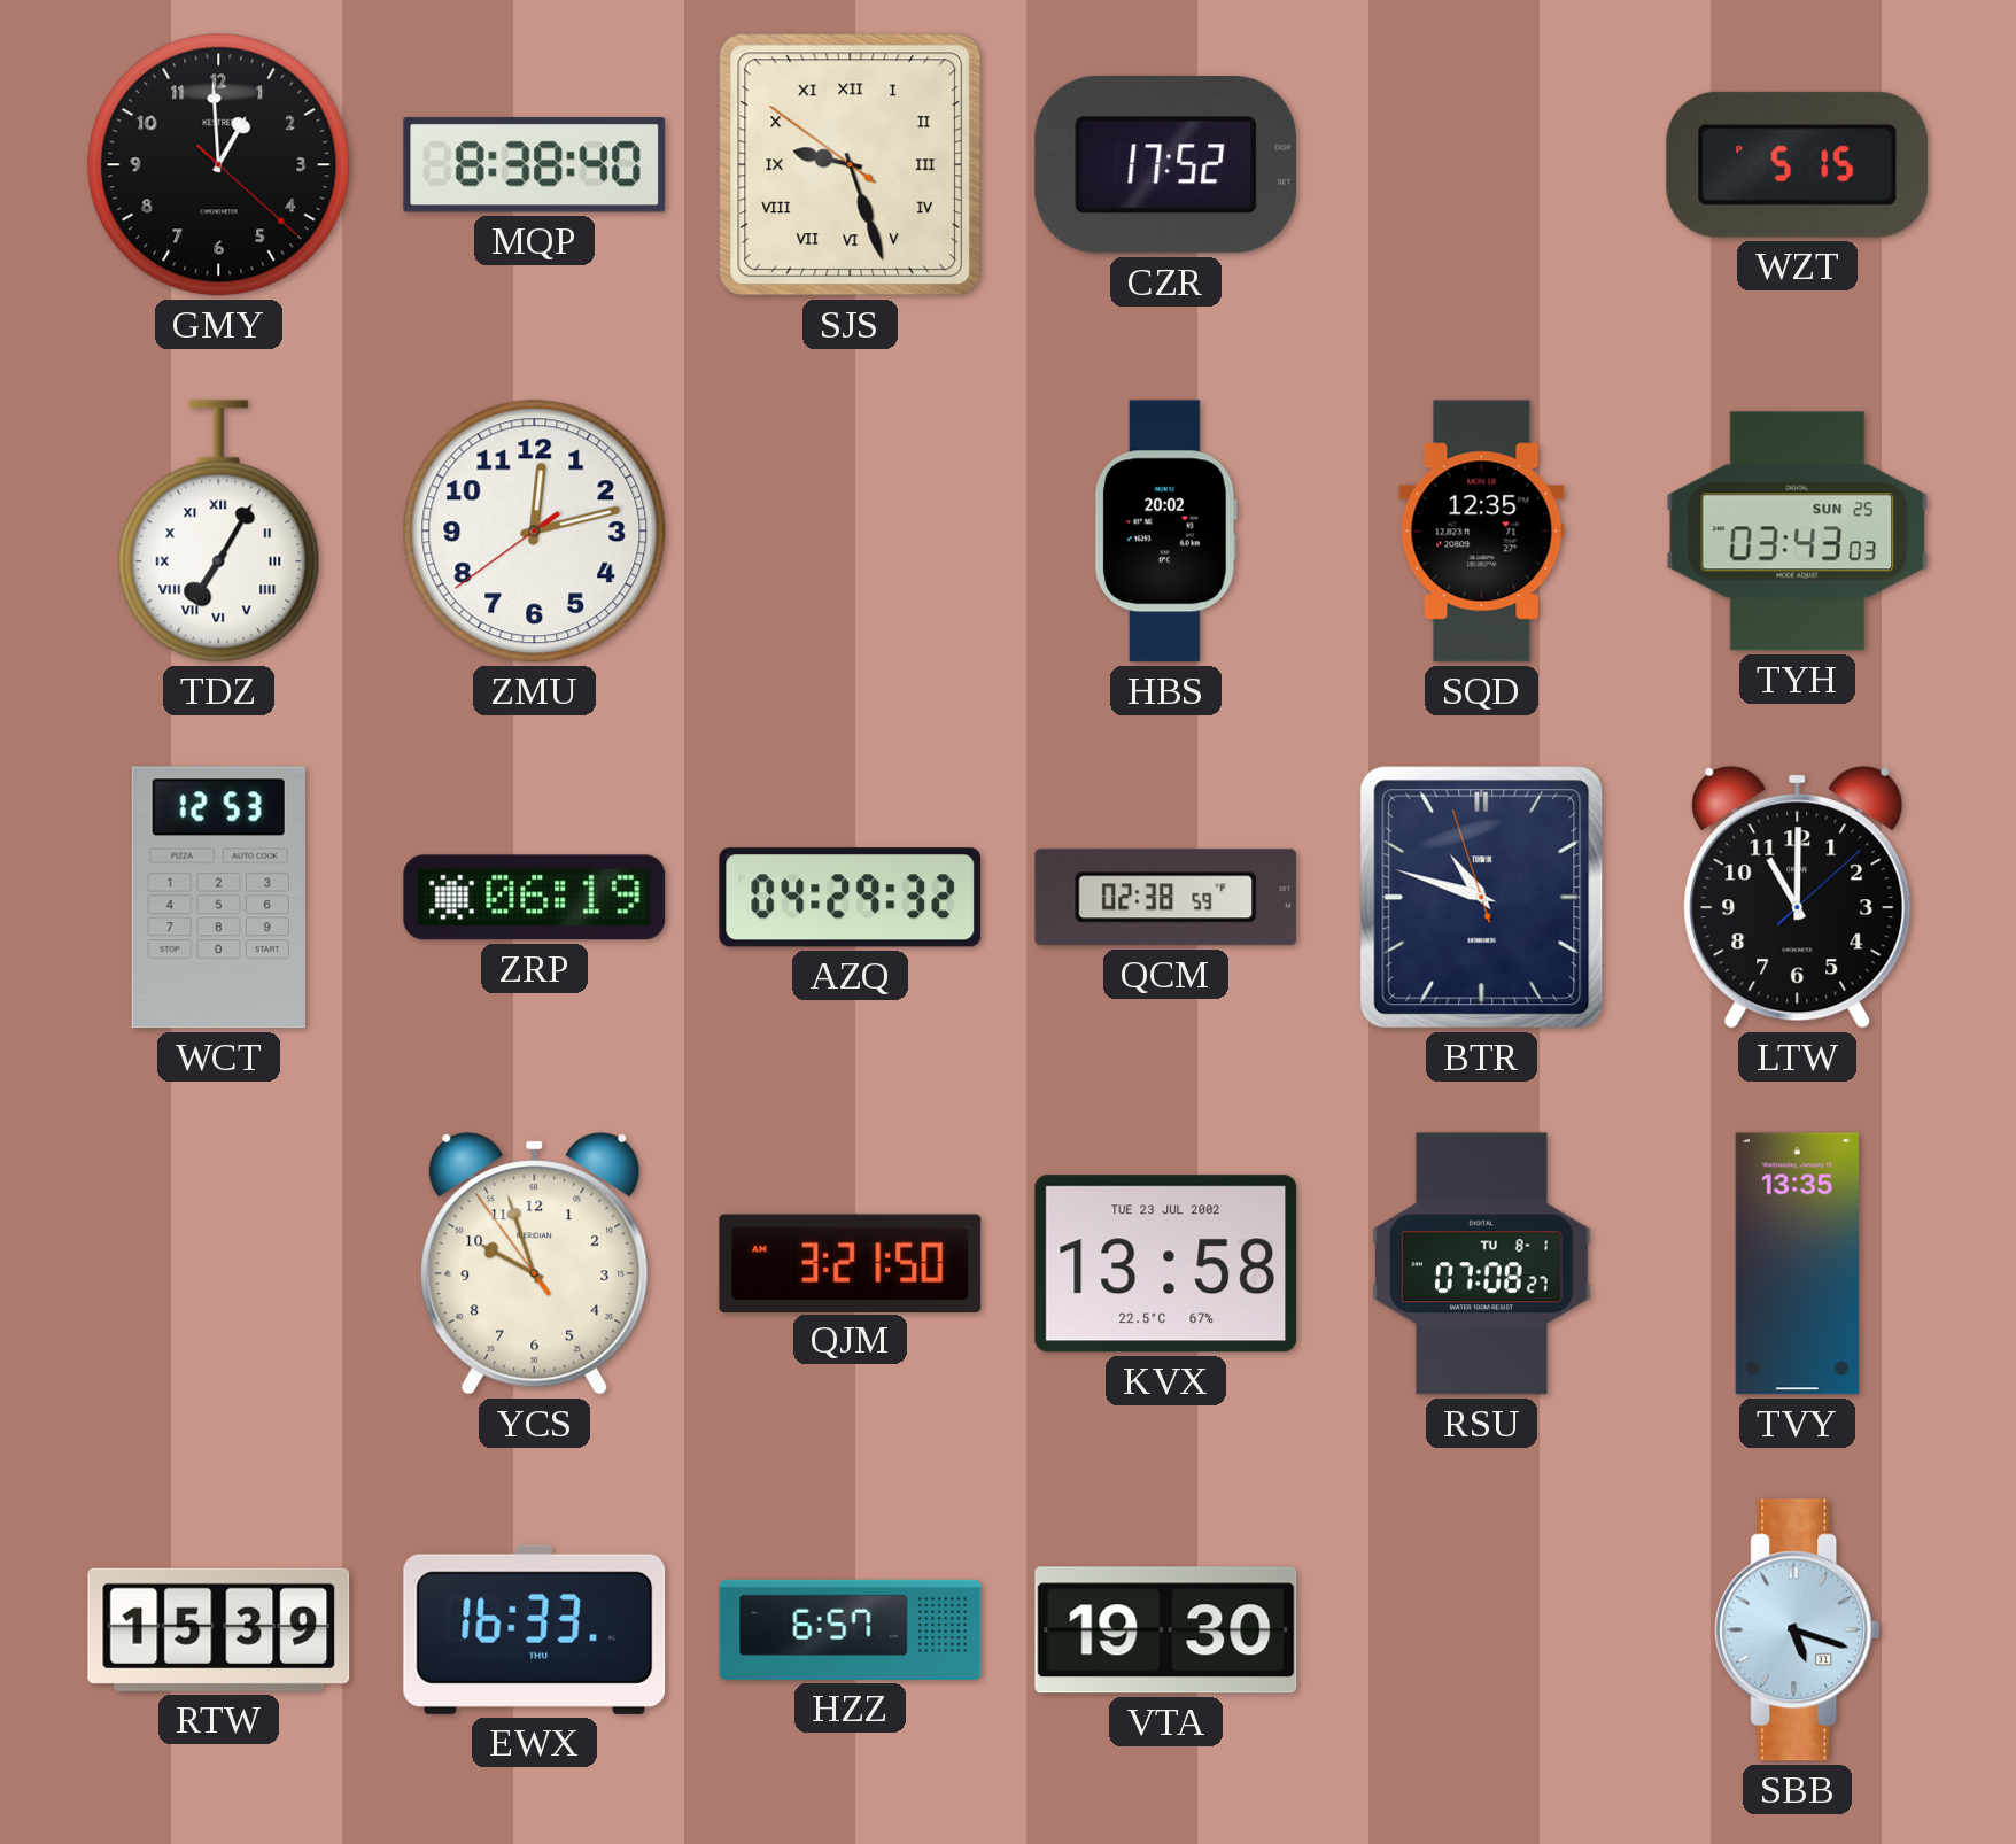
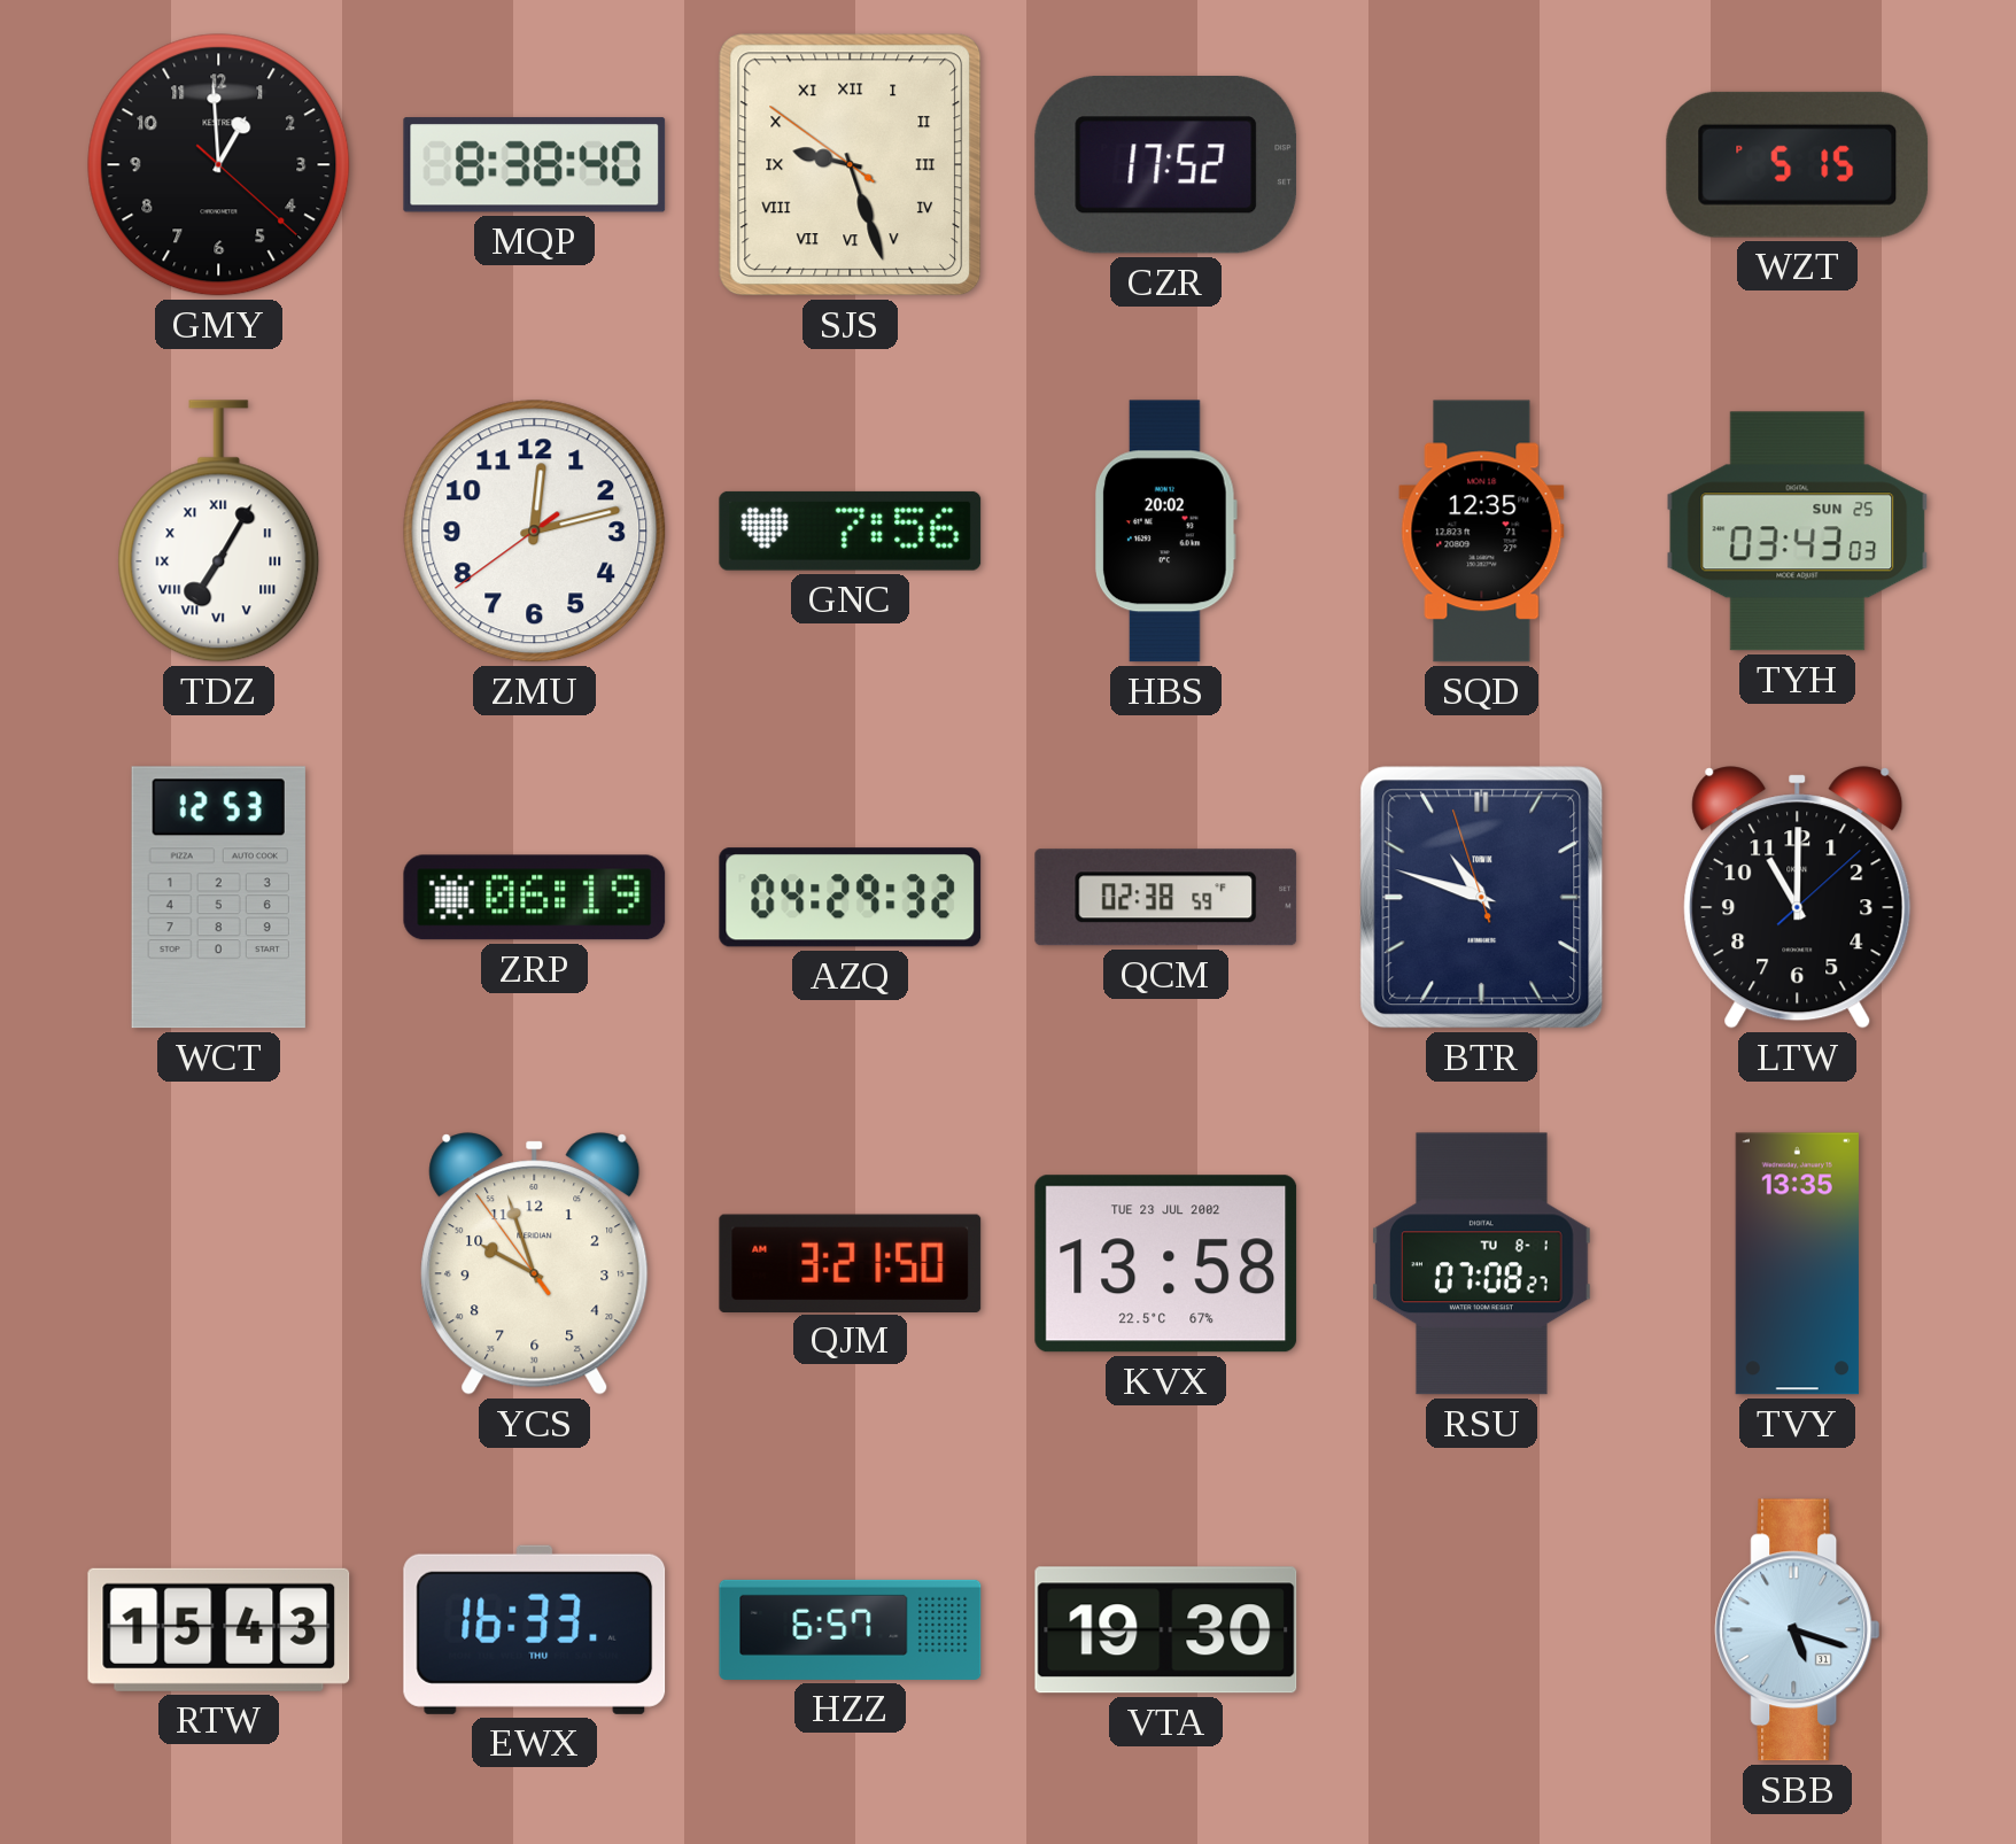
GNC: none -> 7:56
RTW: 15:39 -> 15:43
